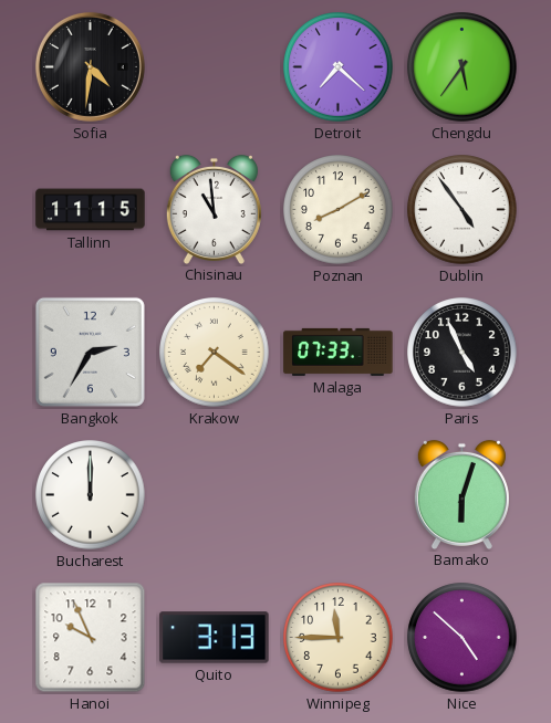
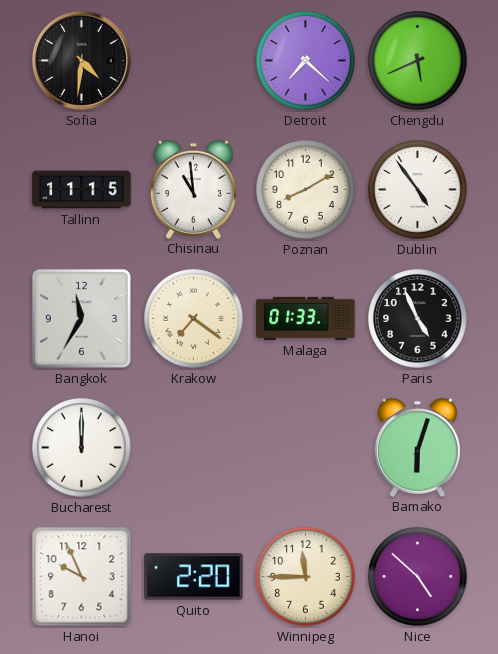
Chengdu: 5:36 -> 5:41
Bangkok: 2:35 -> 11:35
Malaga: 07:33 -> 01:33
Quito: 3:13 -> 2:20
